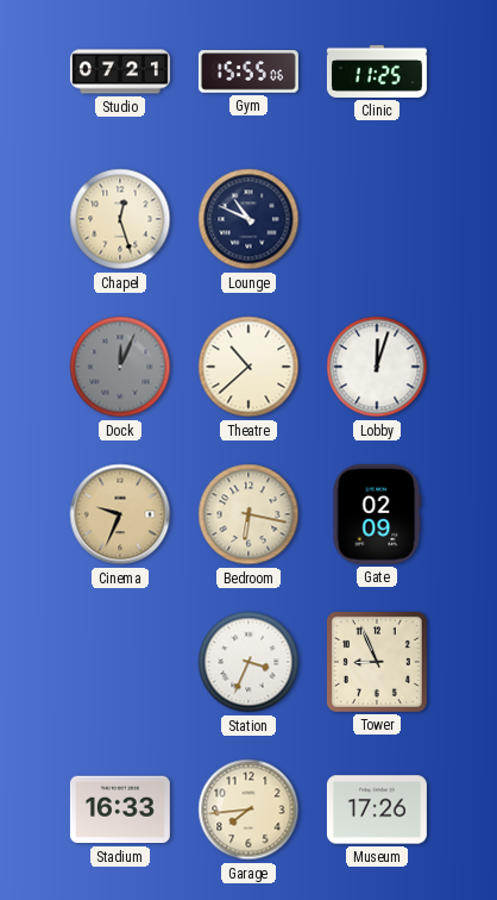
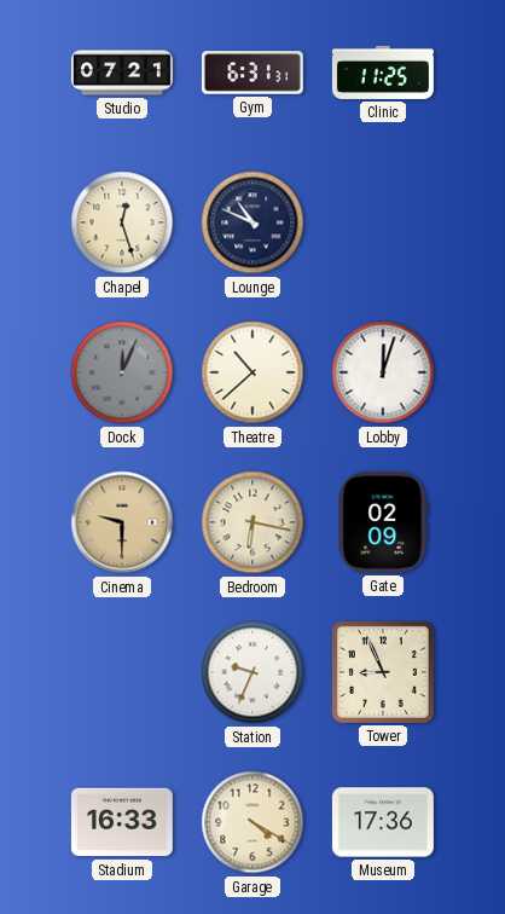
Gym: 15:55 -> 6:31
Cinema: 9:34 -> 9:30
Station: 3:34 -> 9:34
Garage: 7:44 -> 4:20
Museum: 17:26 -> 17:36
